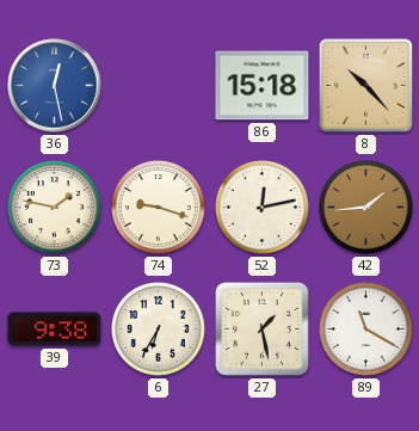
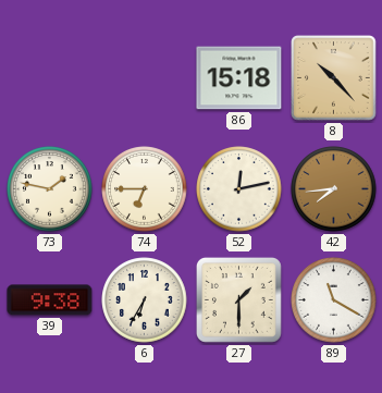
36: 12:28 -> none
74: 9:18 -> 6:45
42: 1:44 -> 7:44
27: 1:28 -> 1:30
